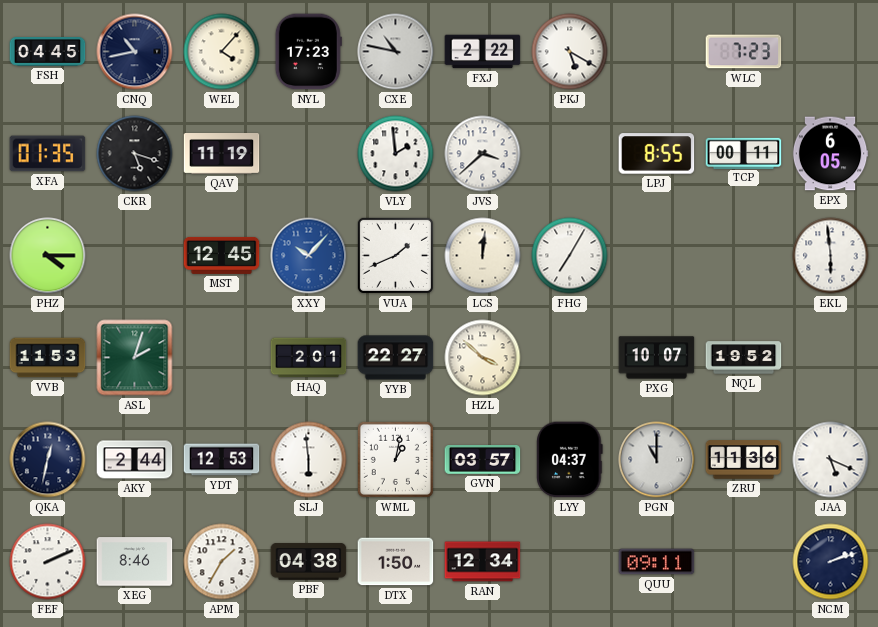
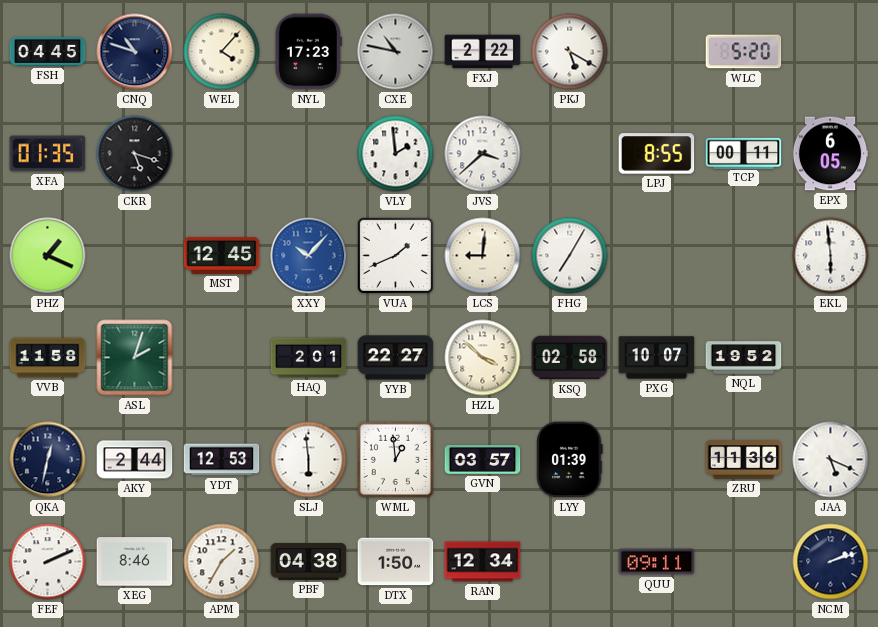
CNQ: 10:43 -> 10:48
WLC: 7:23 -> 5:20
QAV: 11:19 -> none
PHZ: 4:15 -> 1:19
LCS: 12:01 -> 9:01
VVB: 11:53 -> 11:58
KSQ: none -> 02:58
WML: 1:02 -> 12:59
LYY: 04:37 -> 01:39
PGN: 11:00 -> none
